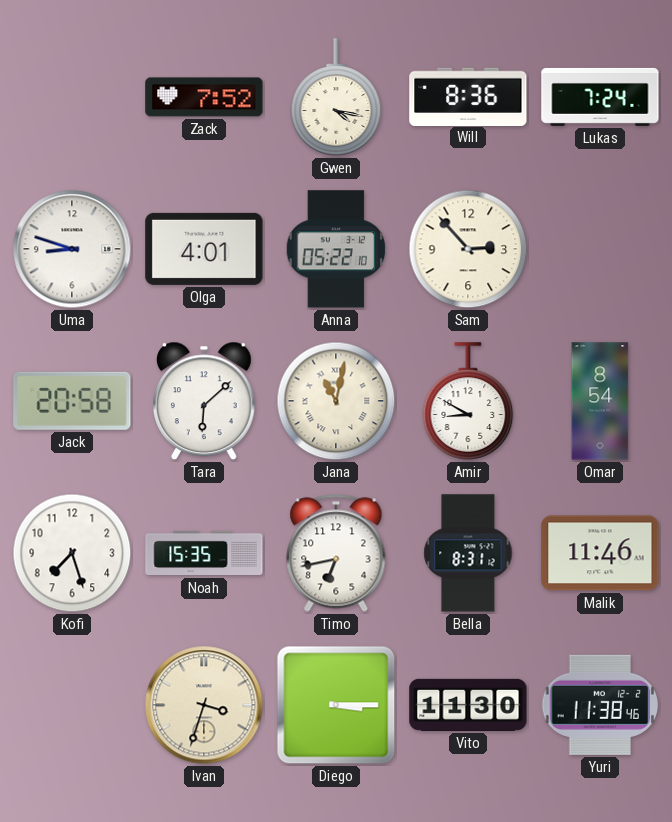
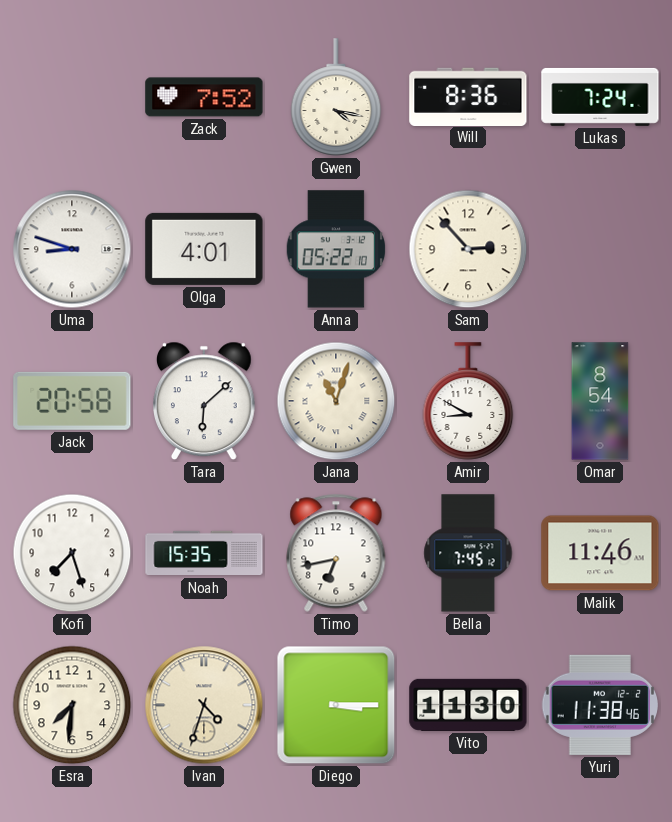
Jana: 11:02 -> 11:03
Bella: 8:31 -> 7:45
Esra: none -> 7:31
Ivan: 3:33 -> 4:33
